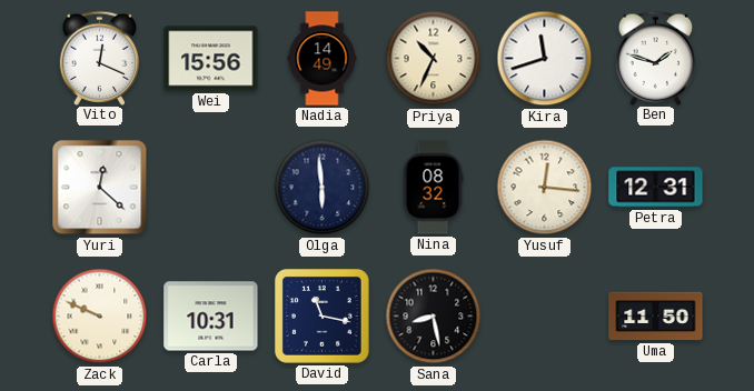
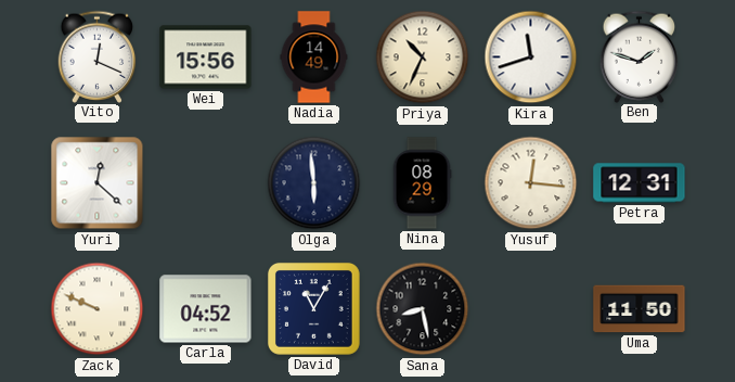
Nina: 08:32 -> 08:29
Carla: 10:31 -> 04:52
David: 11:17 -> 11:05
